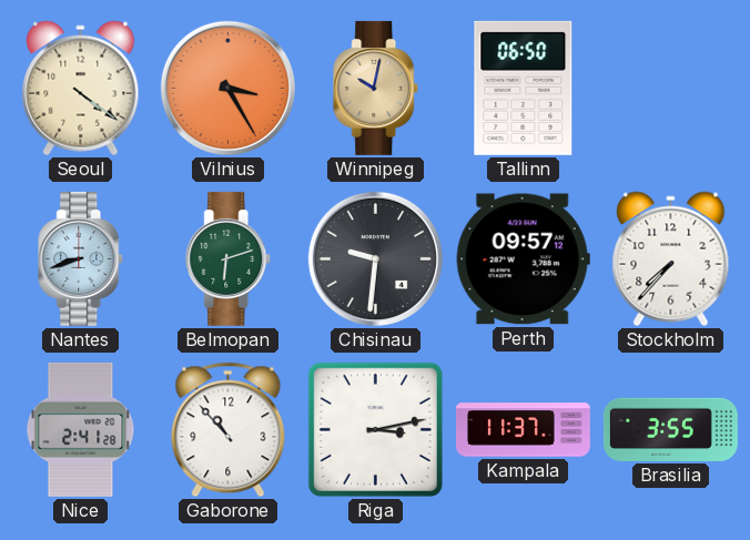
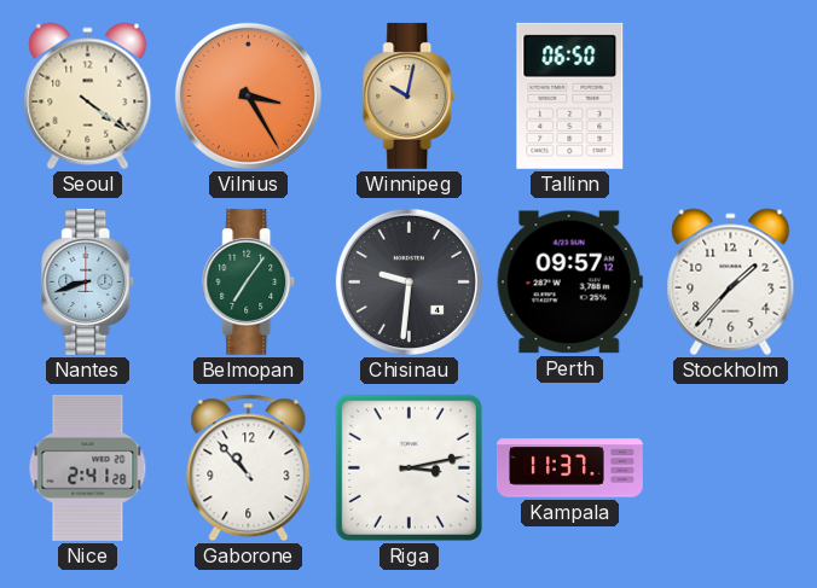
Belmopan: 6:12 -> 7:06
Stockholm: 7:37 -> 1:37
Brasilia: 3:55 -> none
